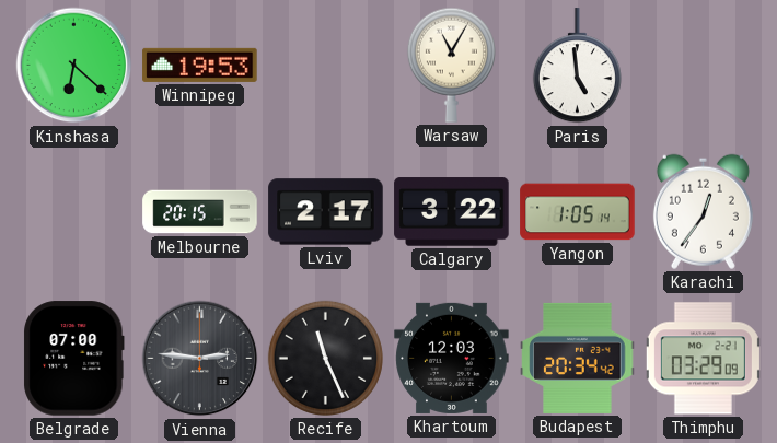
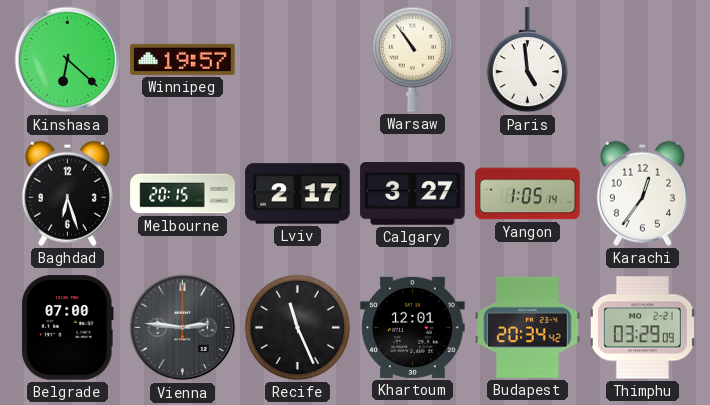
Winnipeg: 19:53 -> 19:57
Warsaw: 11:05 -> 10:54
Baghdad: none -> 6:27
Calgary: 3:22 -> 3:27
Khartoum: 12:03 -> 12:01
